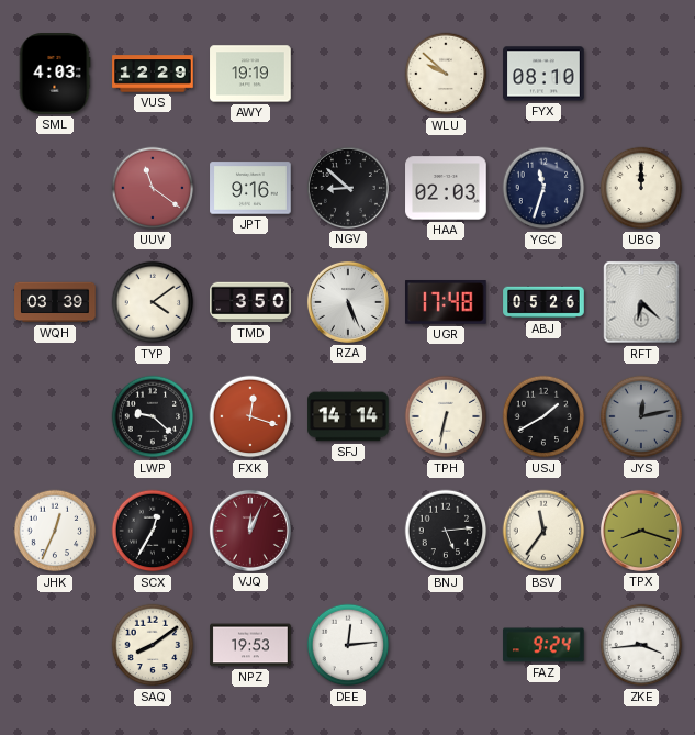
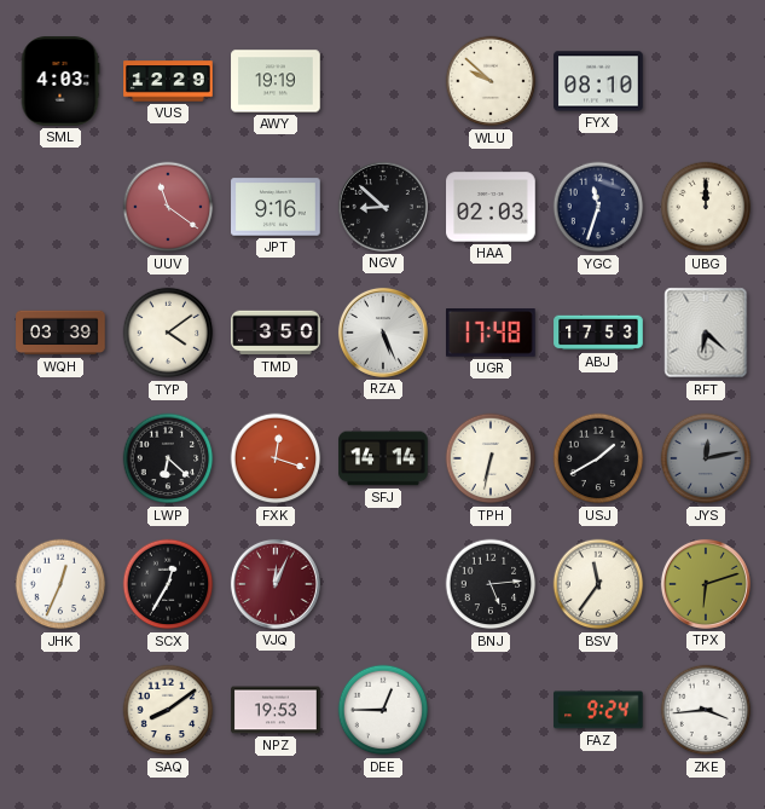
ABJ: 05:26 -> 17:53
LWP: 9:22 -> 6:22
TPX: 8:18 -> 6:12
DEE: 12:14 -> 12:45
